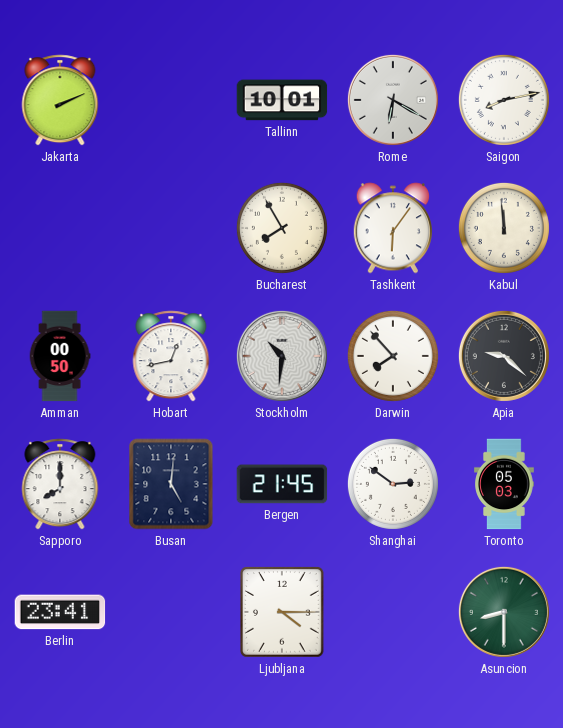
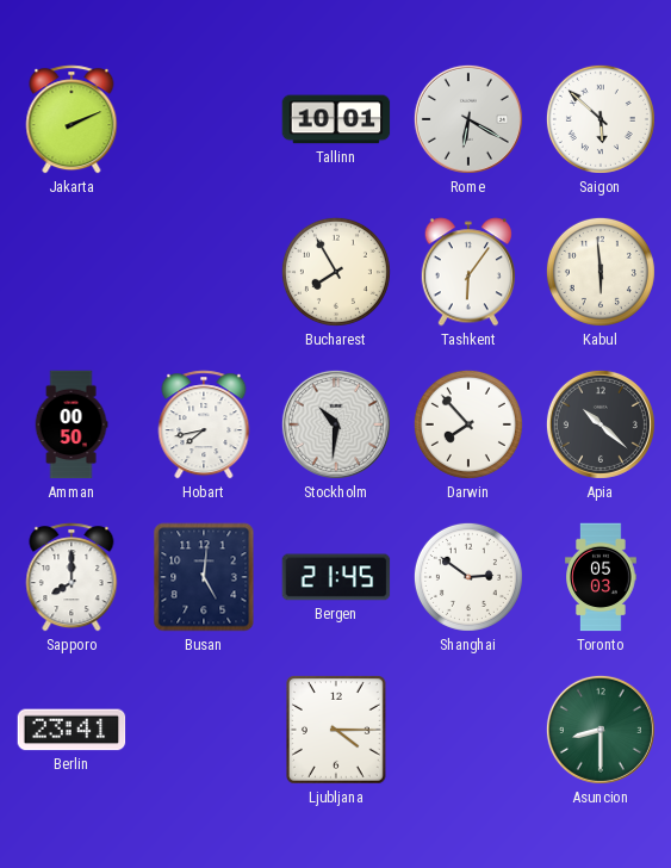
Saigon: 8:13 -> 5:52
Kabul: 11:59 -> 5:59
Hobart: 12:43 -> 7:43
Apia: 9:22 -> 10:22
